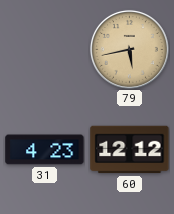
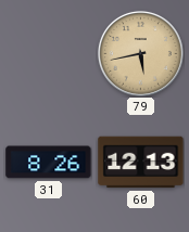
31: 4:23 -> 8:26
60: 12:12 -> 12:13
